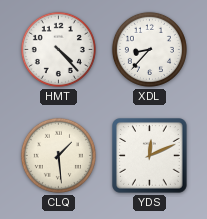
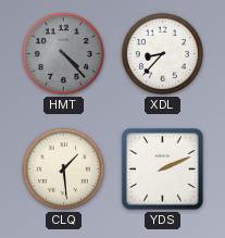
HMT dial: white -> grey
YDS: 12:11 -> 2:11
